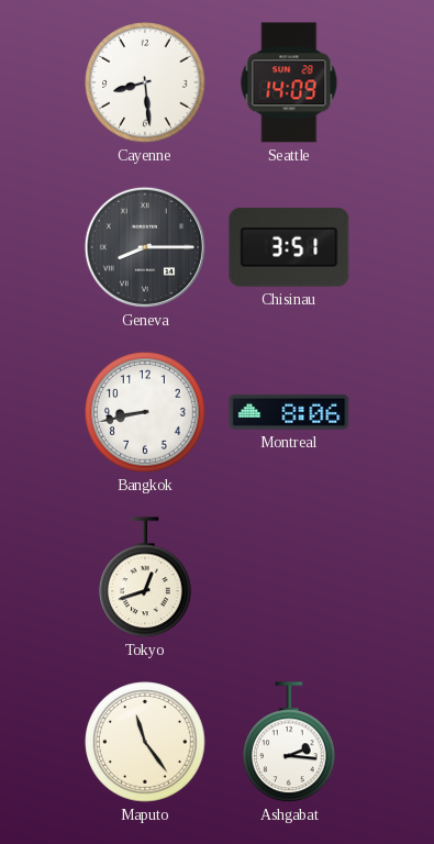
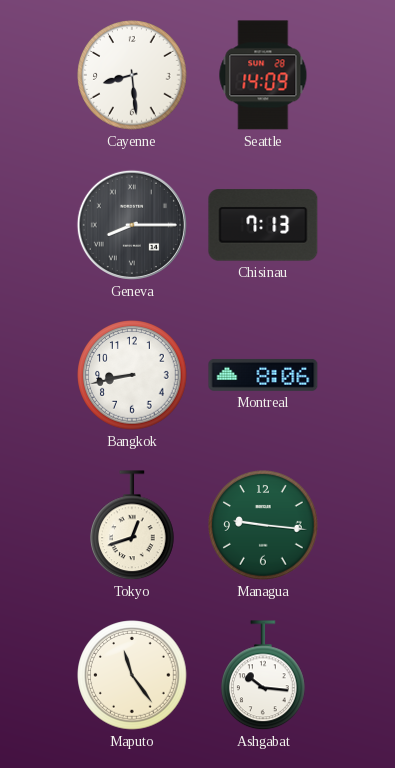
Chisinau: 3:51 -> 7:13
Managua: none -> 9:16
Ashgabat: 2:16 -> 10:16
